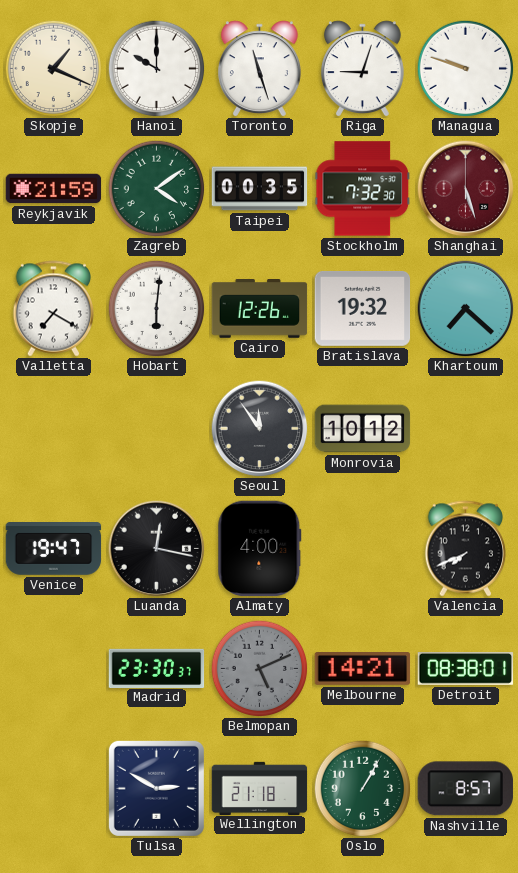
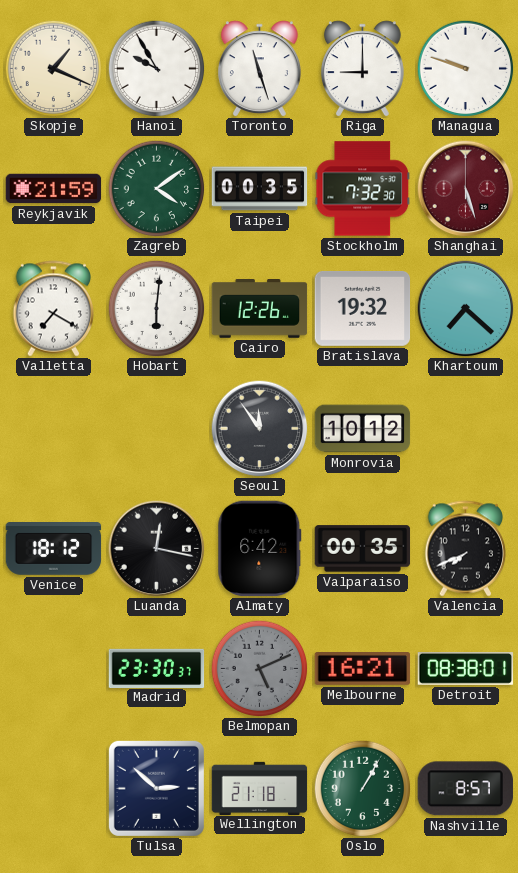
Hanoi: 10:00 -> 9:55
Riga: 9:03 -> 9:00
Venice: 19:47 -> 18:12
Almaty: 4:00 -> 6:42
Valparaiso: none -> 00:35
Melbourne: 14:21 -> 16:21
Tulsa: 2:50 -> 2:52
